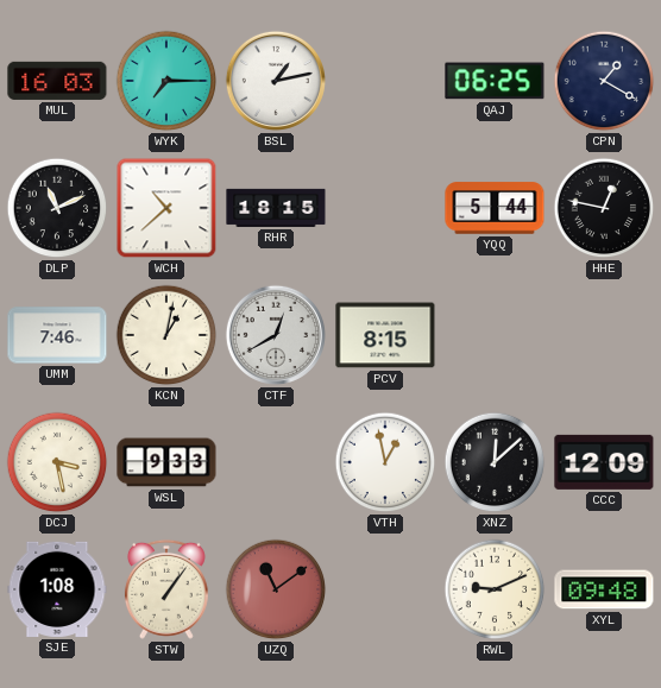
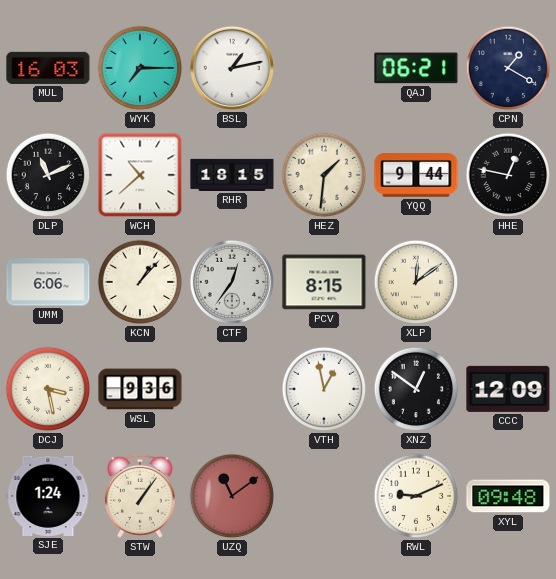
QAJ: 06:25 -> 06:21
HEZ: none -> 1:31
YQQ: 5:44 -> 9:44
UMM: 7:46 -> 6:06
KCN: 1:02 -> 1:07
CTF: 12:40 -> 12:36
XLP: none -> 12:09
WSL: 9:33 -> 9:36
XNZ: 12:08 -> 12:51
SJE: 1:08 -> 1:24
